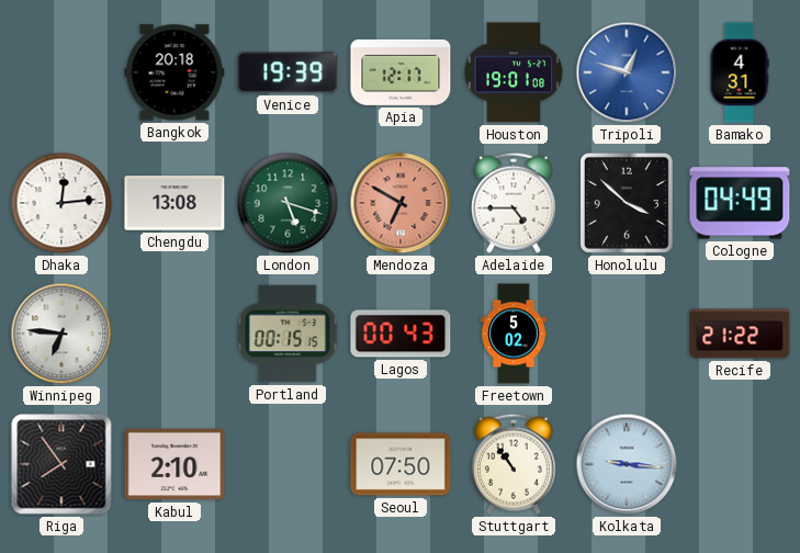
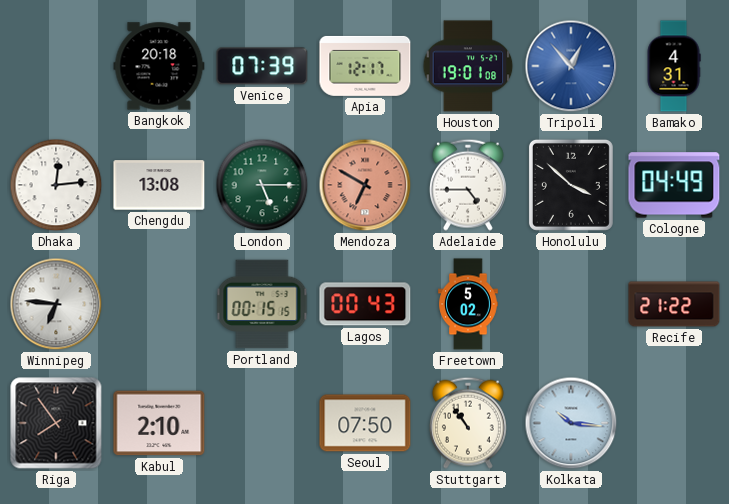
Venice: 19:39 -> 07:39
Tripoli: 12:48 -> 12:53
London: 5:18 -> 5:15
Kolkata: 9:16 -> 10:16
